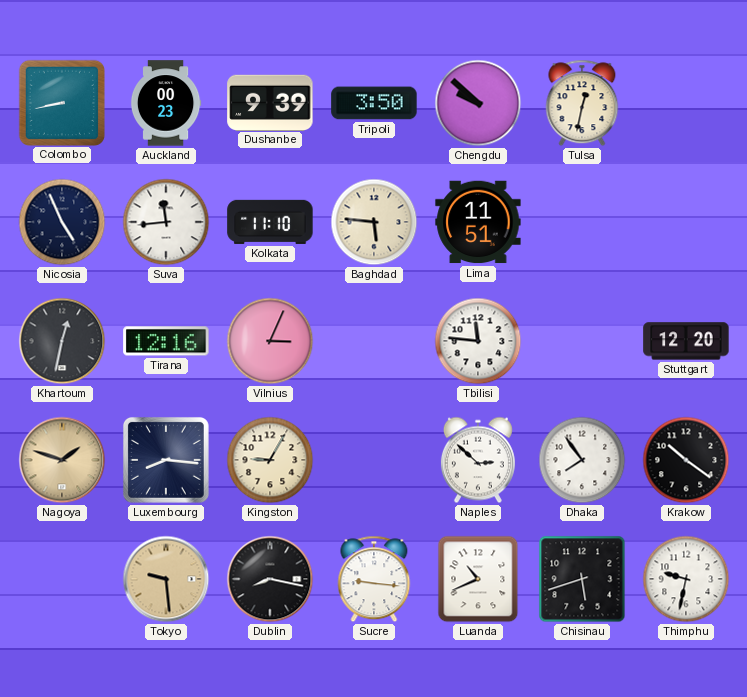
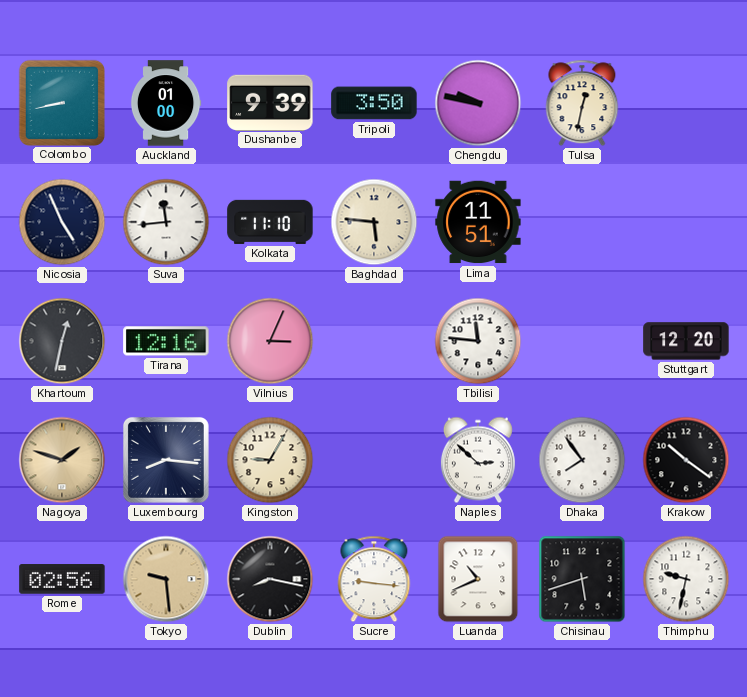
Auckland: 00:23 -> 01:00
Chengdu: 9:52 -> 9:47
Rome: none -> 02:56
